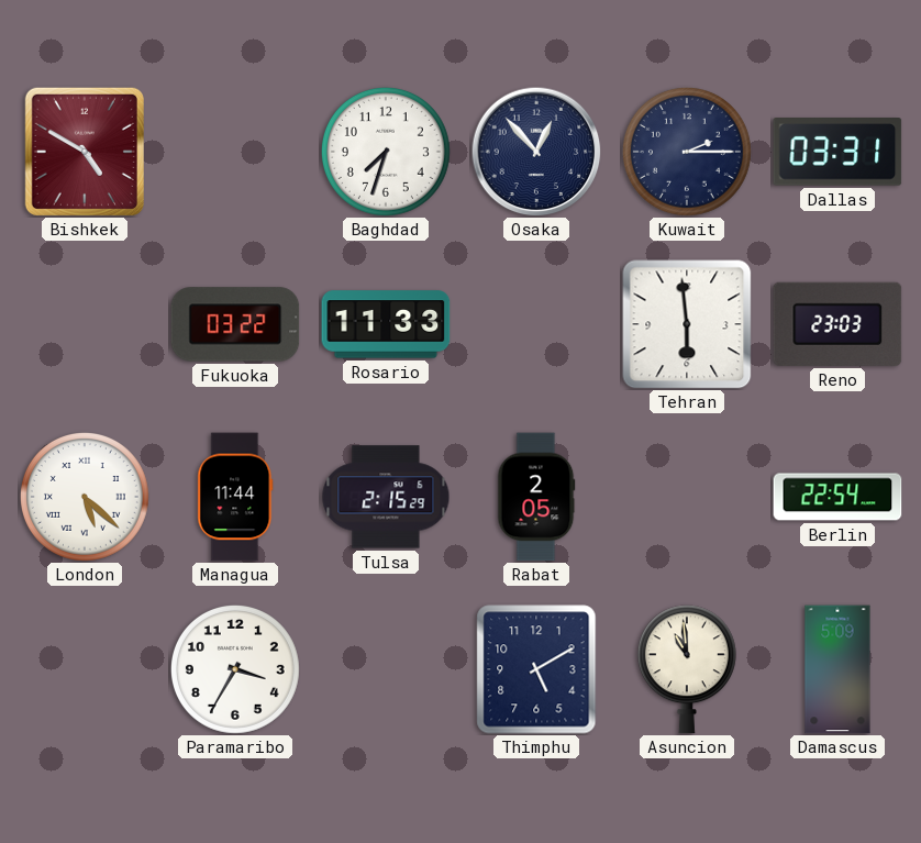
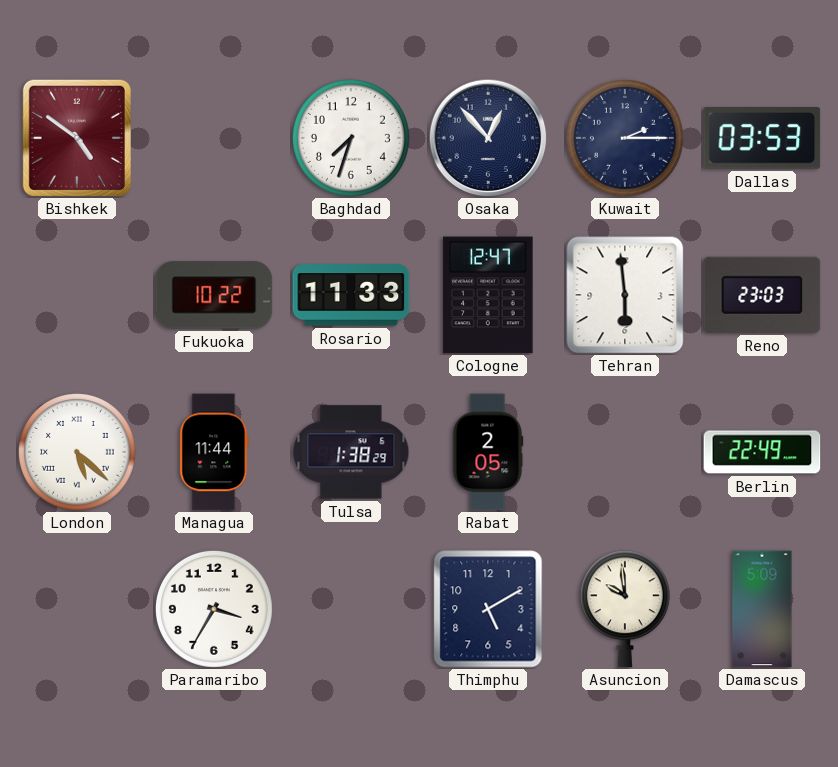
Bishkek: 4:50 -> 4:51
Dallas: 03:31 -> 03:53
Fukuoka: 03:22 -> 10:22
Cologne: none -> 12:47
Tulsa: 2:15 -> 1:38
Berlin: 22:54 -> 22:49
Asuncion: 10:59 -> 9:59
